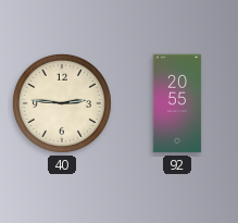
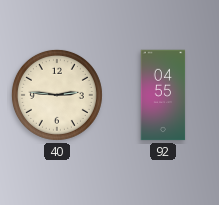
92: 20:55 -> 04:55
